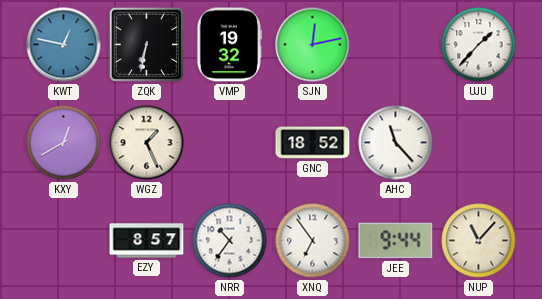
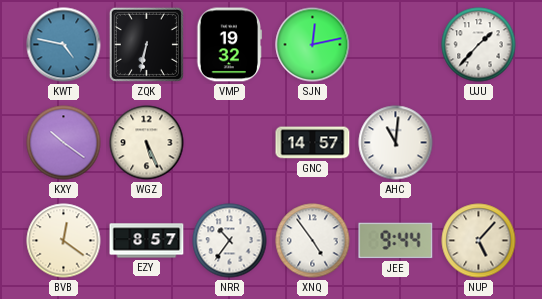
KWT: 12:47 -> 4:47
KXY: 12:40 -> 10:21
WGZ: 1:26 -> 5:26
GNC: 18:52 -> 14:57
AHC: 11:23 -> 11:01
BVB: none -> 12:21
XNQ: 6:54 -> 4:54
NUP: 11:07 -> 5:07
